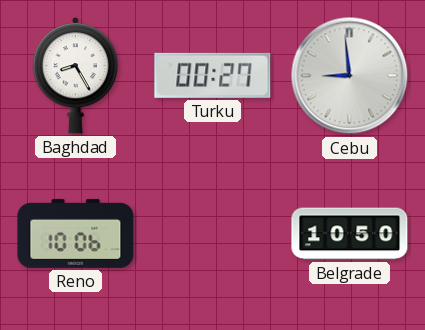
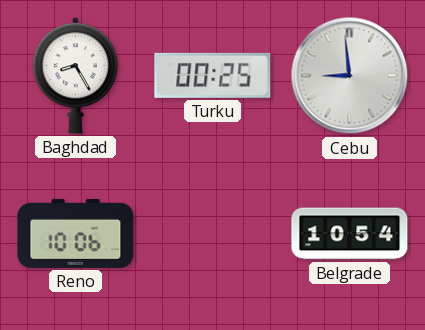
Turku: 00:27 -> 00:25
Belgrade: 10:50 -> 10:54
